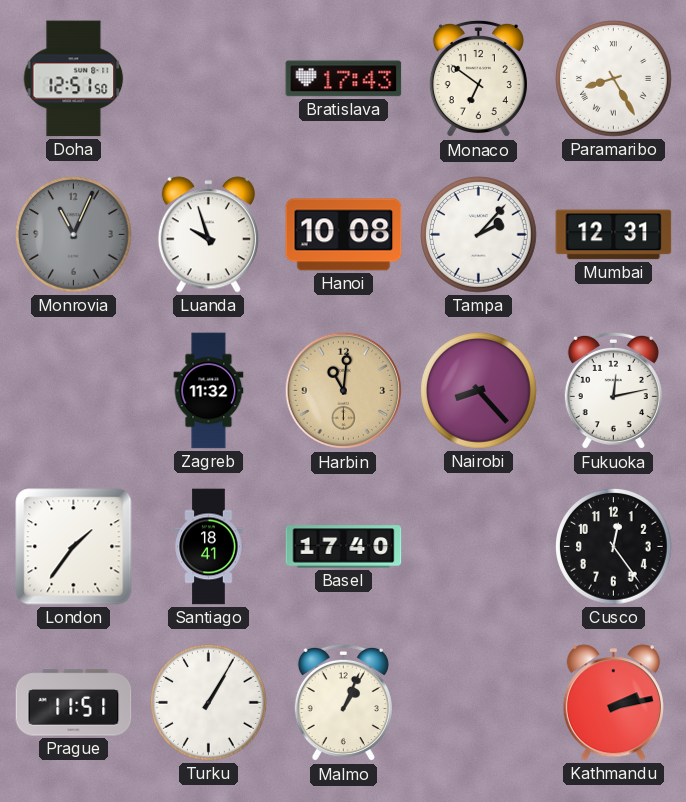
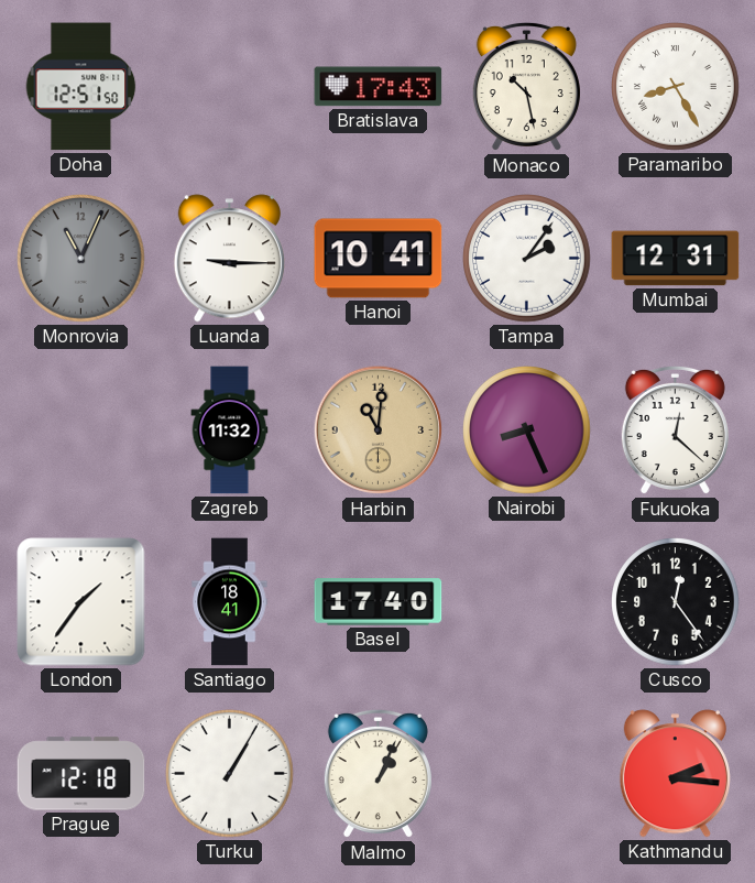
Monaco: 6:51 -> 10:28
Luanda: 9:57 -> 9:15
Hanoi: 10:08 -> 10:41
Tampa: 2:07 -> 2:06
Nairobi: 8:23 -> 8:26
Fukuoka: 12:13 -> 12:22
Prague: 11:51 -> 12:18
Kathmandu: 2:13 -> 2:16
